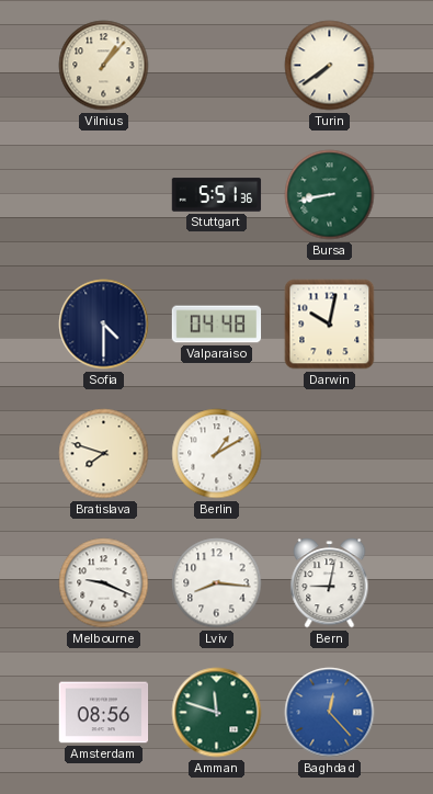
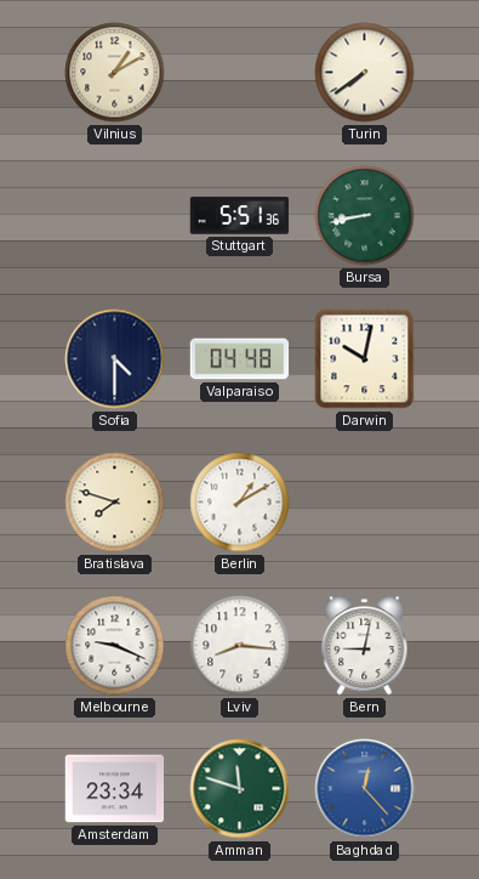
Vilnius: 1:07 -> 1:10
Amsterdam: 08:56 -> 23:34
